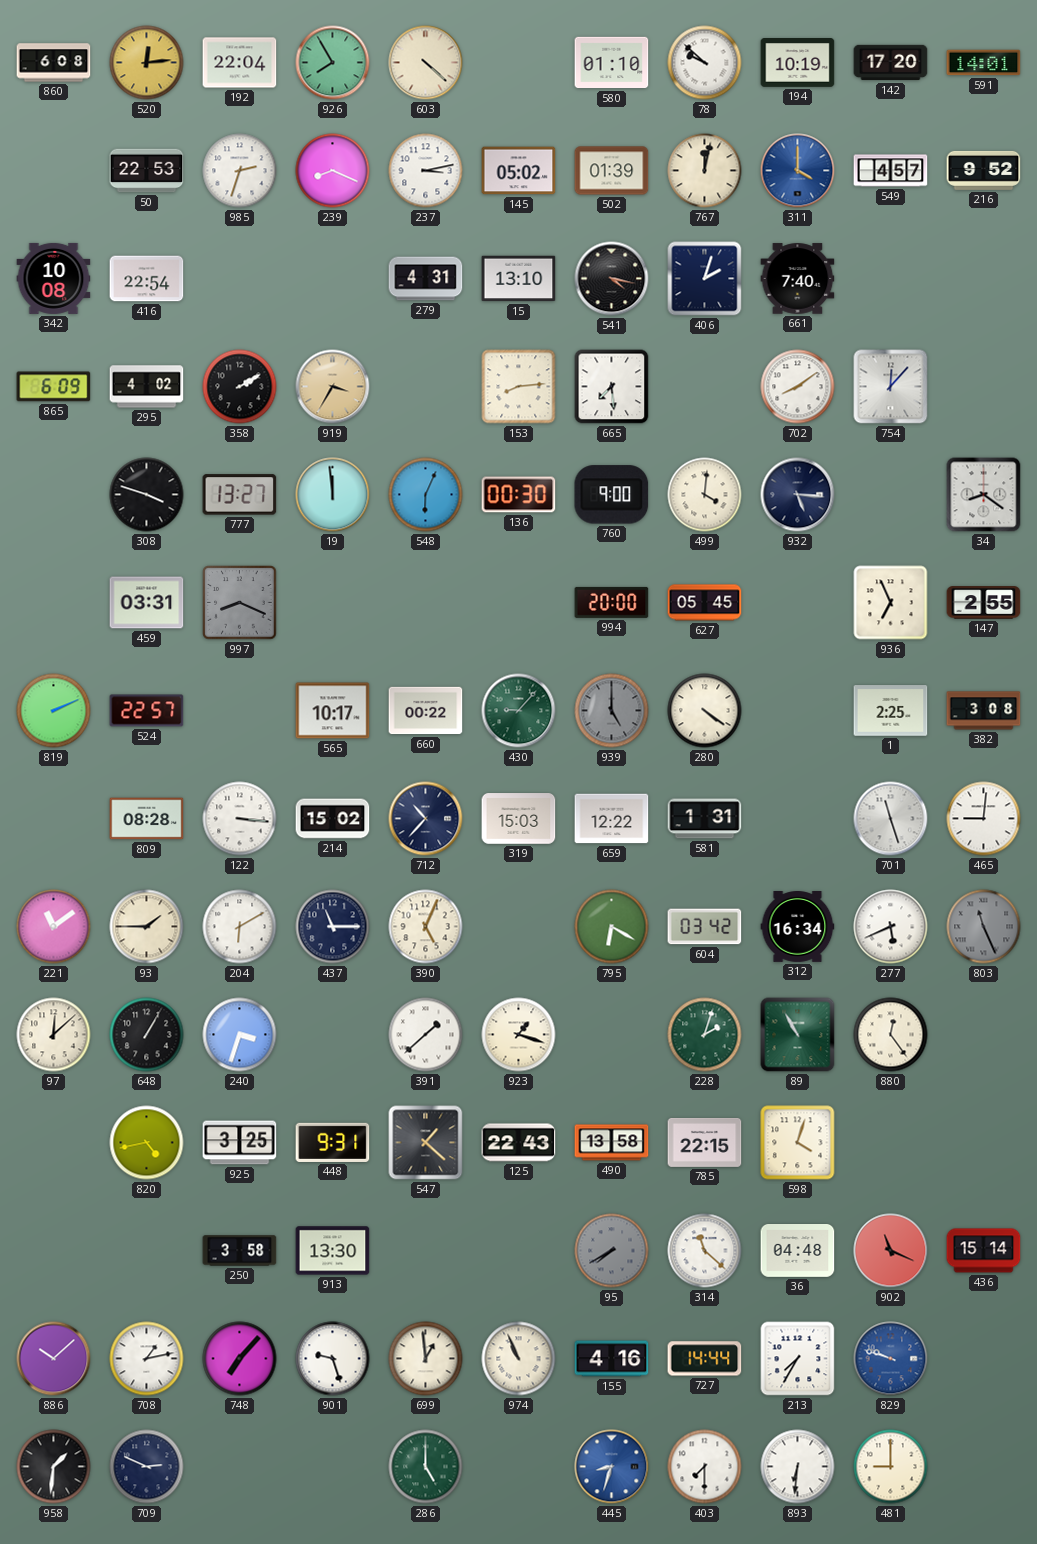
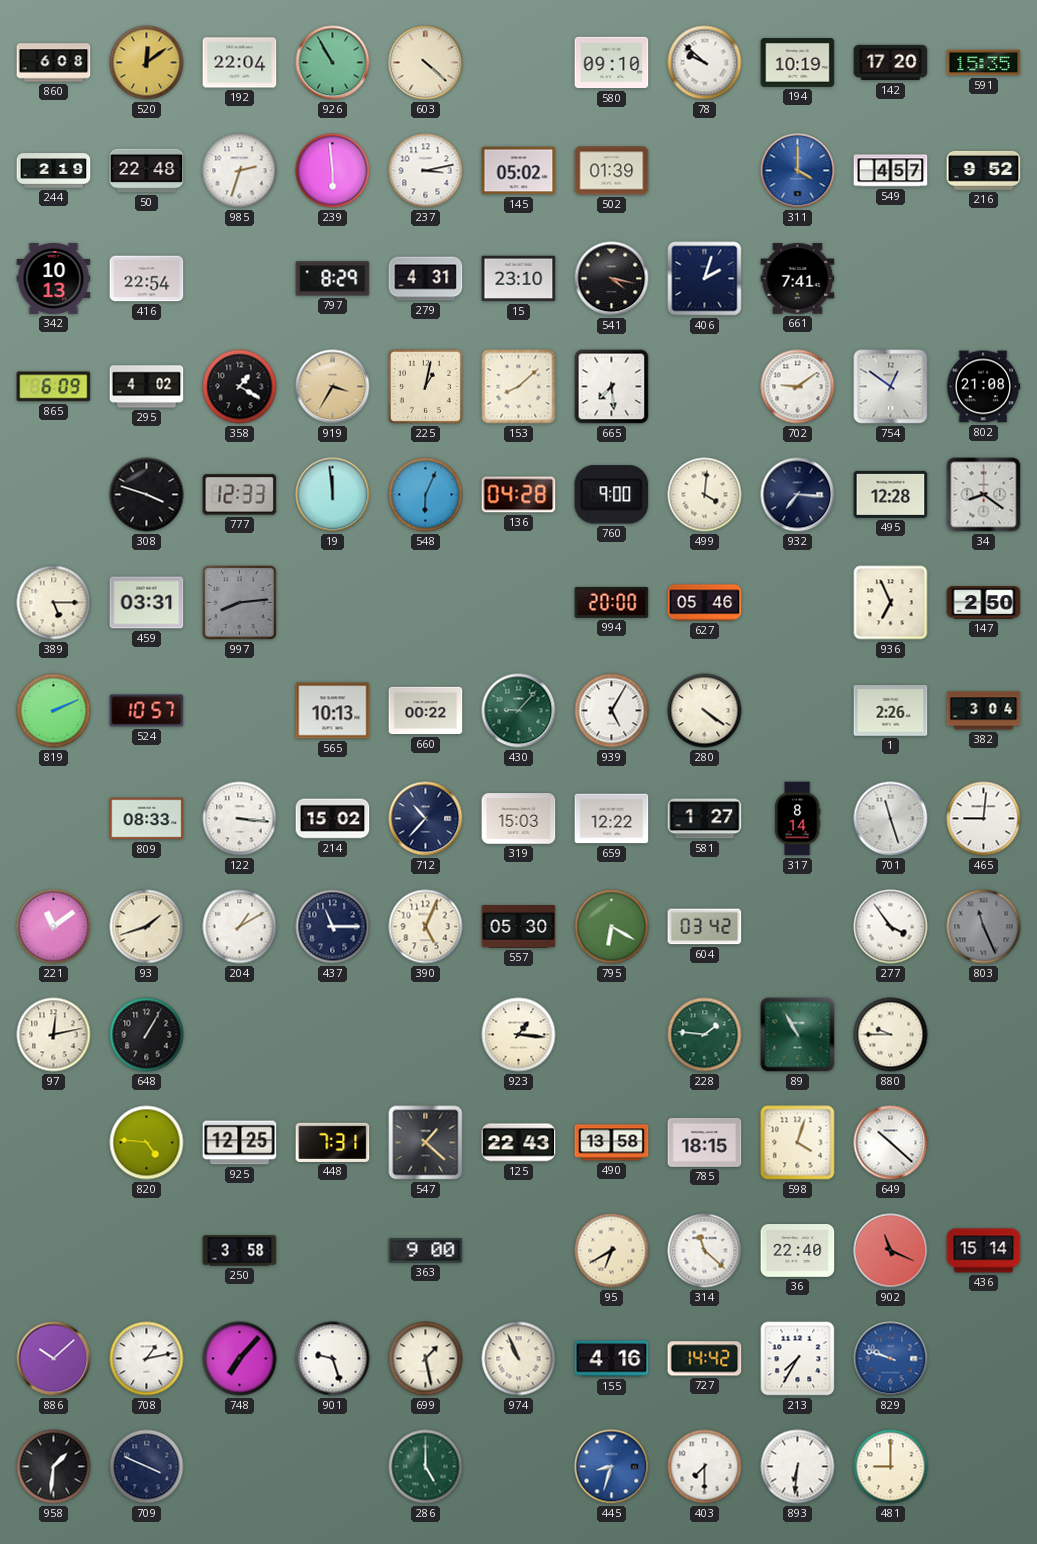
520: 12:14 -> 12:09
926: 7:55 -> 10:55
580: 01:10 -> 09:10
591: 14:01 -> 15:35
244: none -> 2:19
50: 22:53 -> 22:48
239: 8:19 -> 5:59
767: 12:02 -> none
342: 10:08 -> 10:13
797: none -> 8:29
15: 13:10 -> 23:10
661: 7:40 -> 7:41
358: 2:10 -> 1:20
225: none -> 1:02
153: 8:14 -> 8:08
702: 8:09 -> 9:09
754: 12:07 -> 12:51
802: none -> 21:08
777: 13:27 -> 12:33
136: 00:30 -> 04:28
932: 5:16 -> 7:16
495: none -> 12:28
389: none -> 5:15
997: 8:19 -> 8:14
627: 05:45 -> 05:46
147: 2:55 -> 2:50
524: 22:57 -> 10:57
565: 10:17 -> 10:13
939: 5:00 -> 5:05
939 dial: grey -> white
1: 2:25 -> 2:26
382: 3:08 -> 3:04
809: 08:28 -> 08:33
581: 1:31 -> 1:27
317: none -> 8:14
93: 1:45 -> 1:42
204: 6:10 -> 1:10
557: none -> 05:30
312: 16:34 -> none
277: 5:41 -> 3:54
97: 12:08 -> 12:13
240: 3:33 -> none
391: 1:38 -> none
923: 1:18 -> 1:16
228: 2:03 -> 1:46
880: 12:24 -> 9:45
820: 4:43 -> 4:46
925: 3:25 -> 12:25
448: 9:31 -> 7:31
785: 22:15 -> 18:15
649: none -> 10:22
913: 13:30 -> none
363: none -> 9:00
95: 7:40 -> 6:40
95 dial: grey -> cream
36: 04:48 -> 22:40
699: 12:59 -> 1:28
727: 14:44 -> 14:42
709: 2:49 -> 3:49
